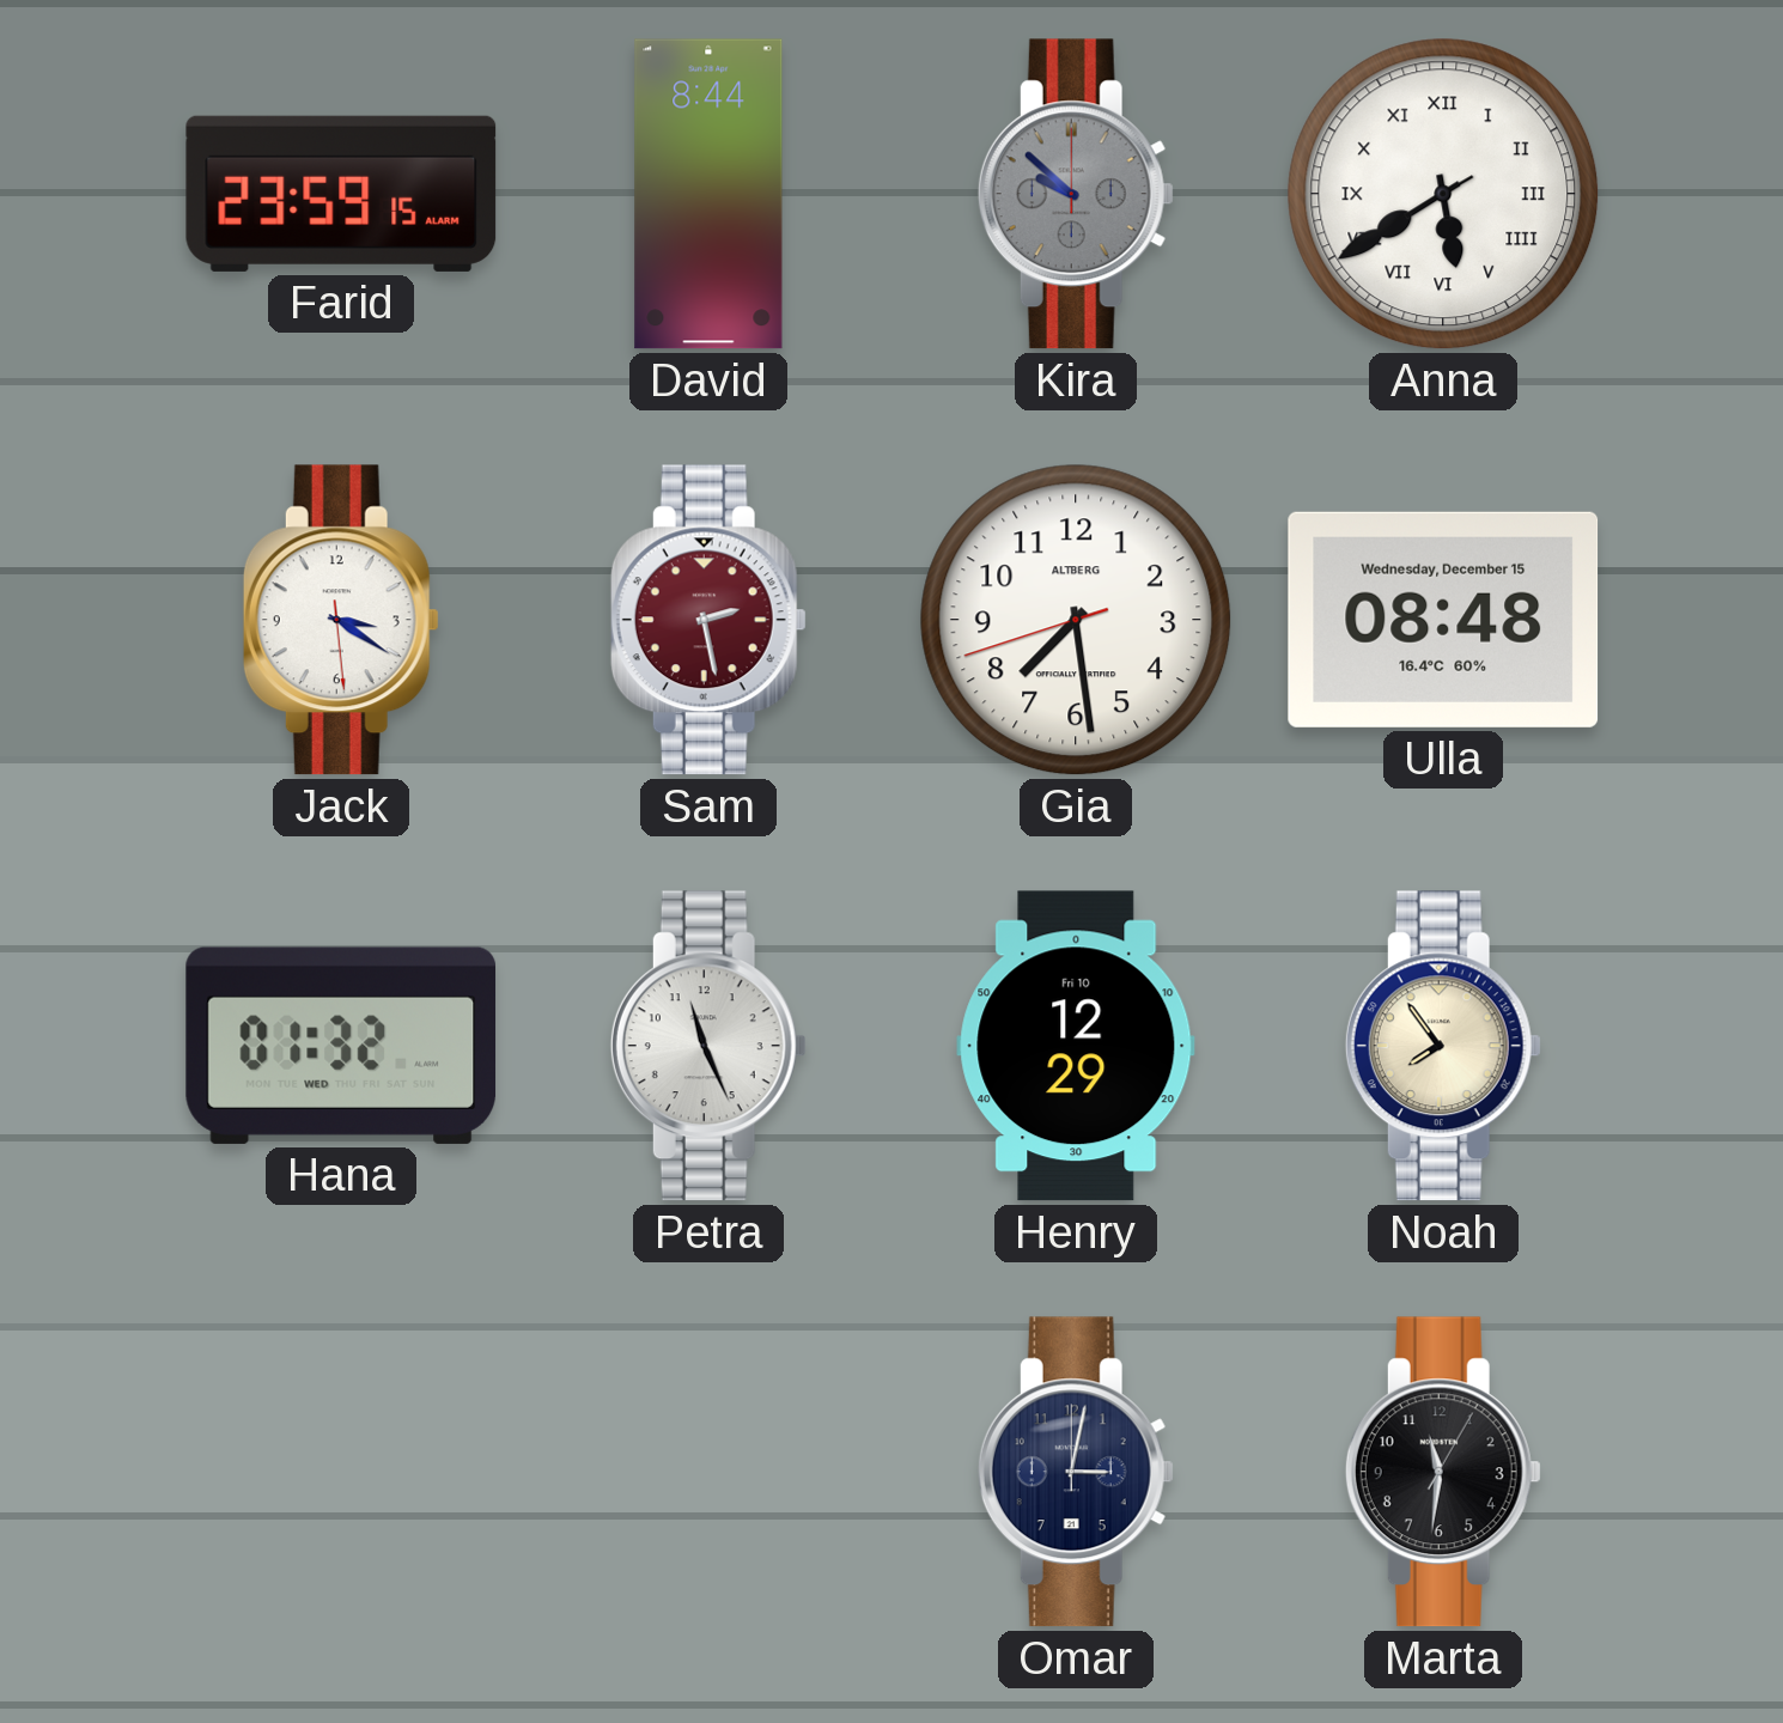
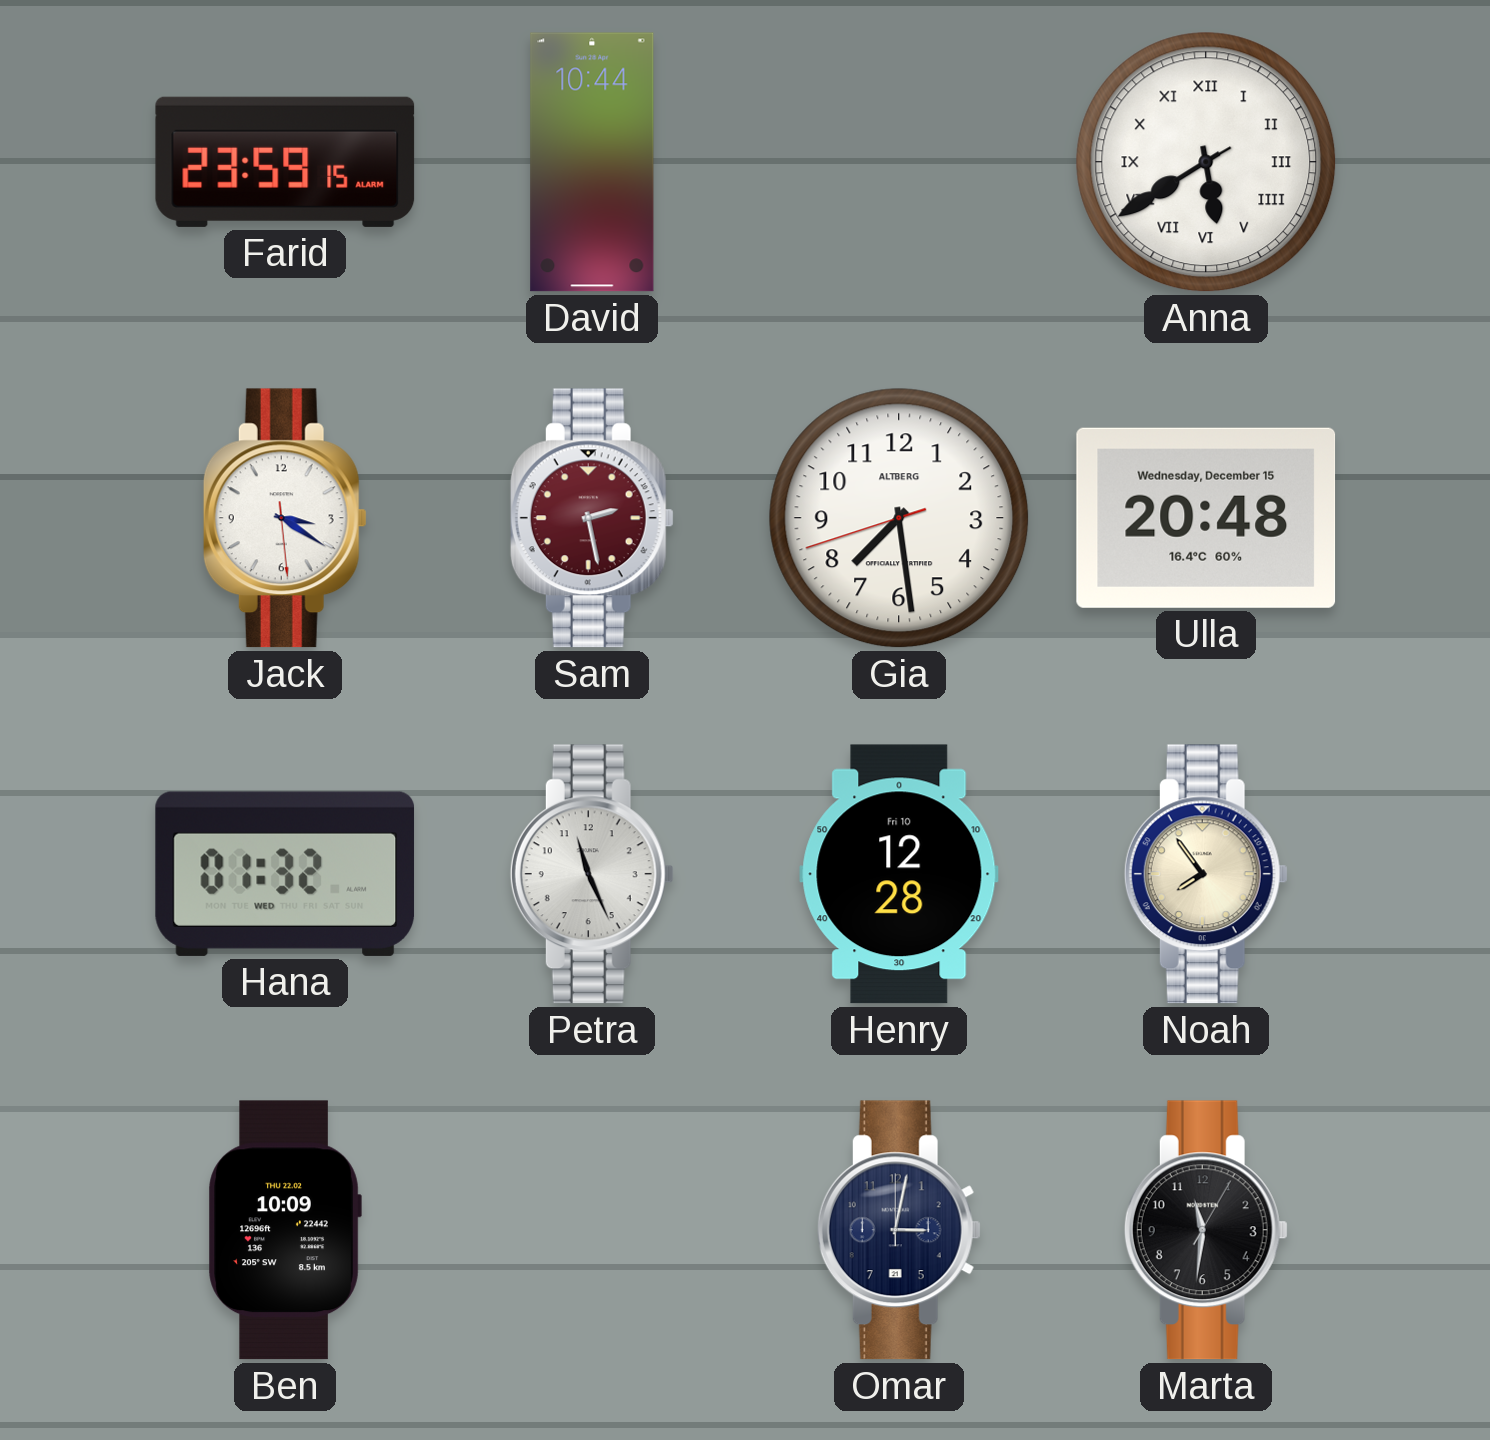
David: 8:44 -> 10:44
Kira: 9:52 -> none
Ulla: 08:48 -> 20:48
Henry: 12:29 -> 12:28
Ben: none -> 10:09
